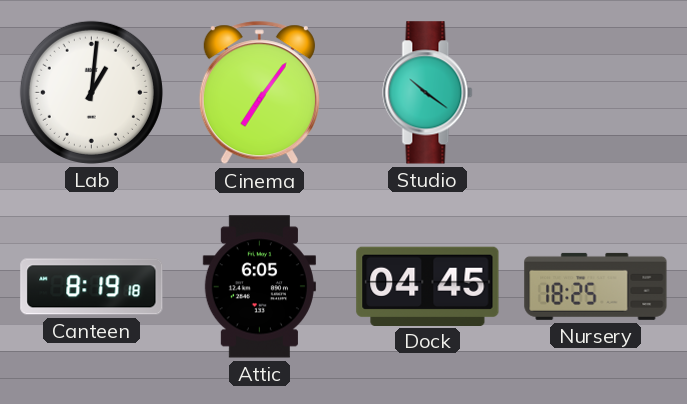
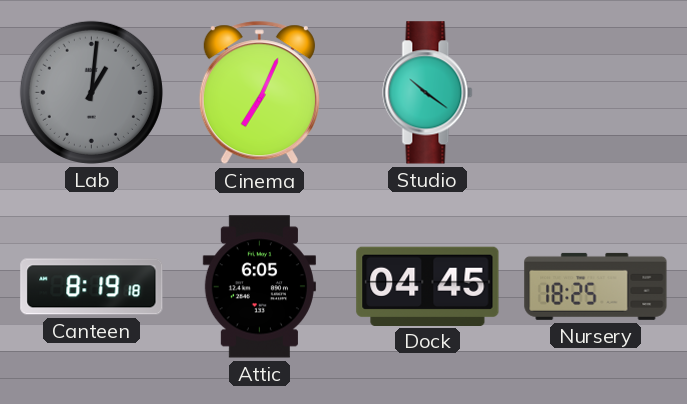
Lab dial: white -> grey
Cinema: 7:06 -> 7:04
